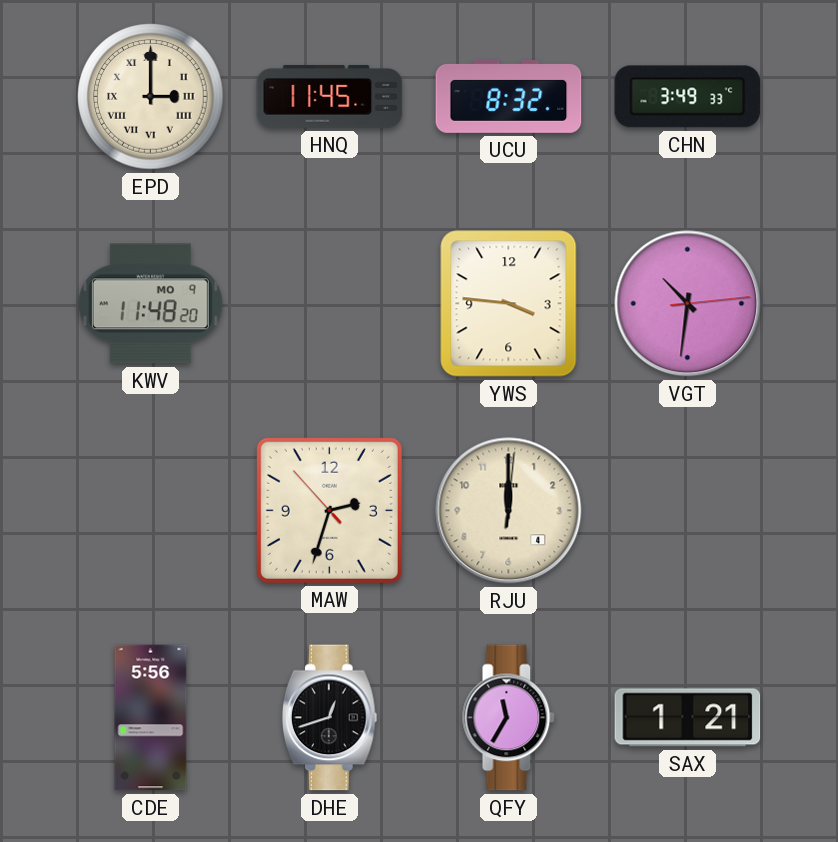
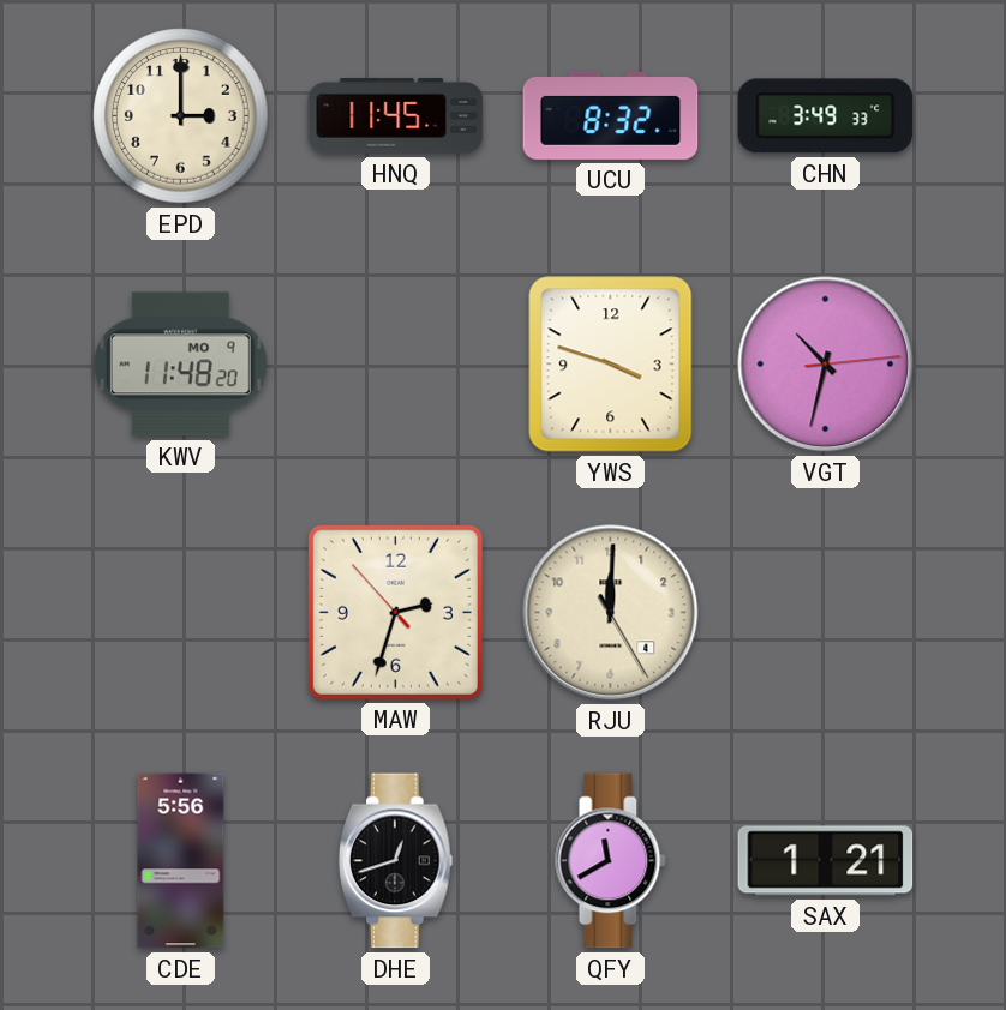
EPD numerals: Roman -> Arabic
YWS: 3:46 -> 3:48
VGT: 10:31 -> 10:32
RJU: 12:00:01 -> 12:00:25
QFY: 11:35 -> 11:40
